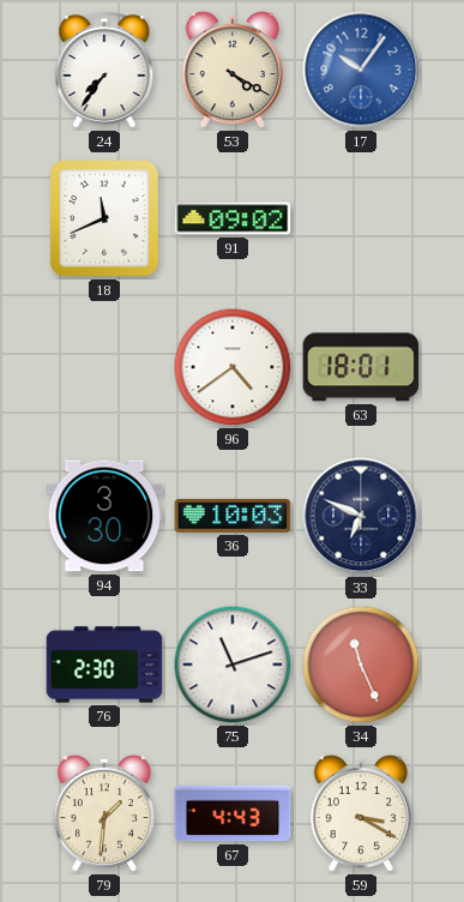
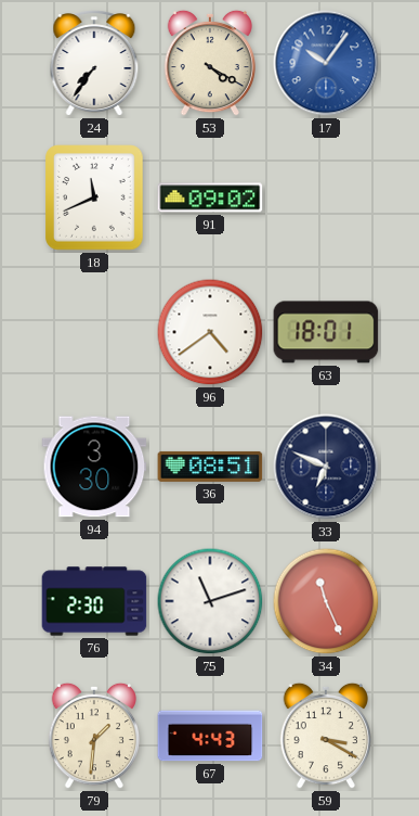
36: 10:03 -> 08:51
